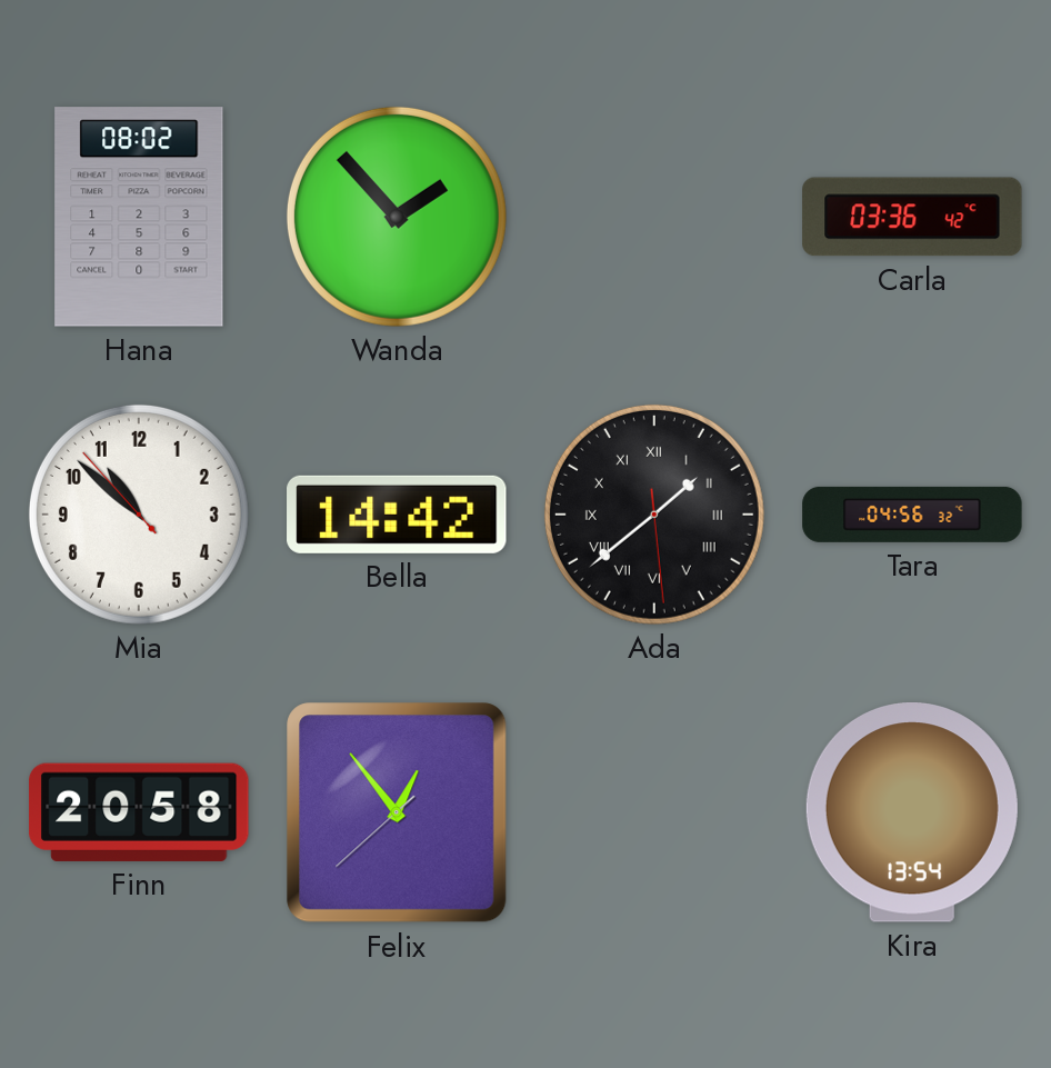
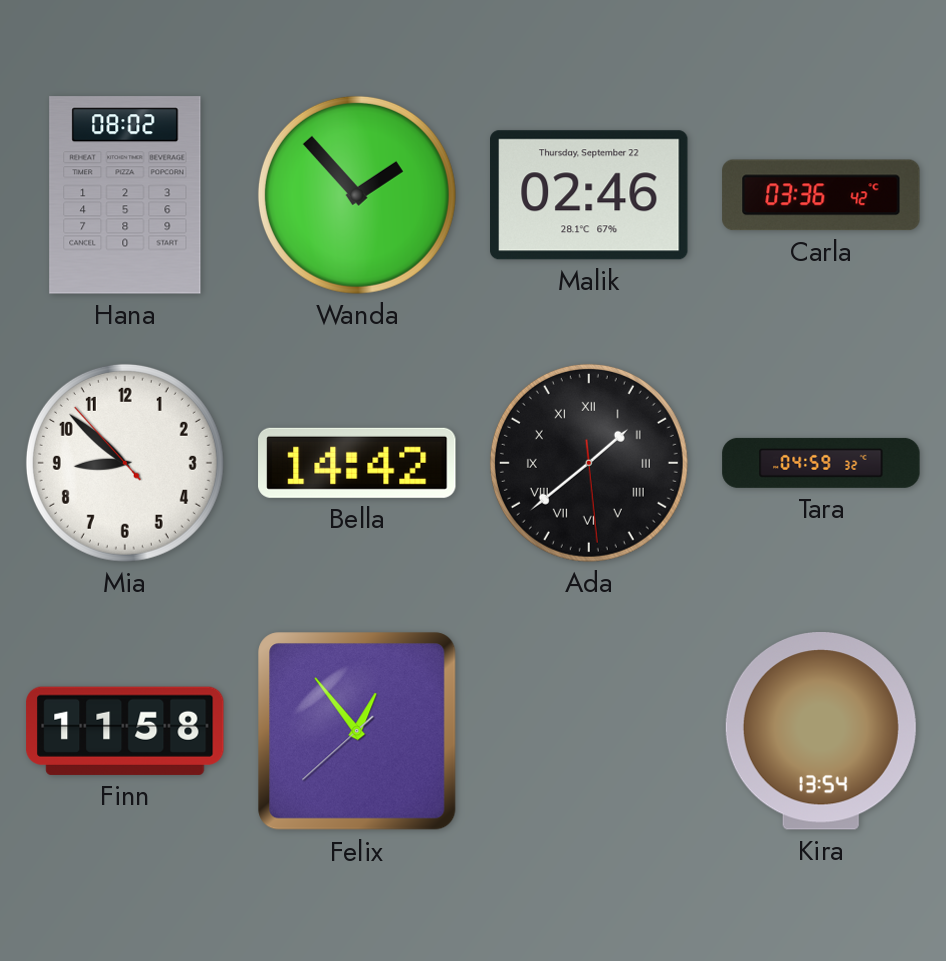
Malik: none -> 02:46
Mia: 10:51 -> 8:51
Tara: 04:56 -> 04:59
Finn: 20:58 -> 11:58
